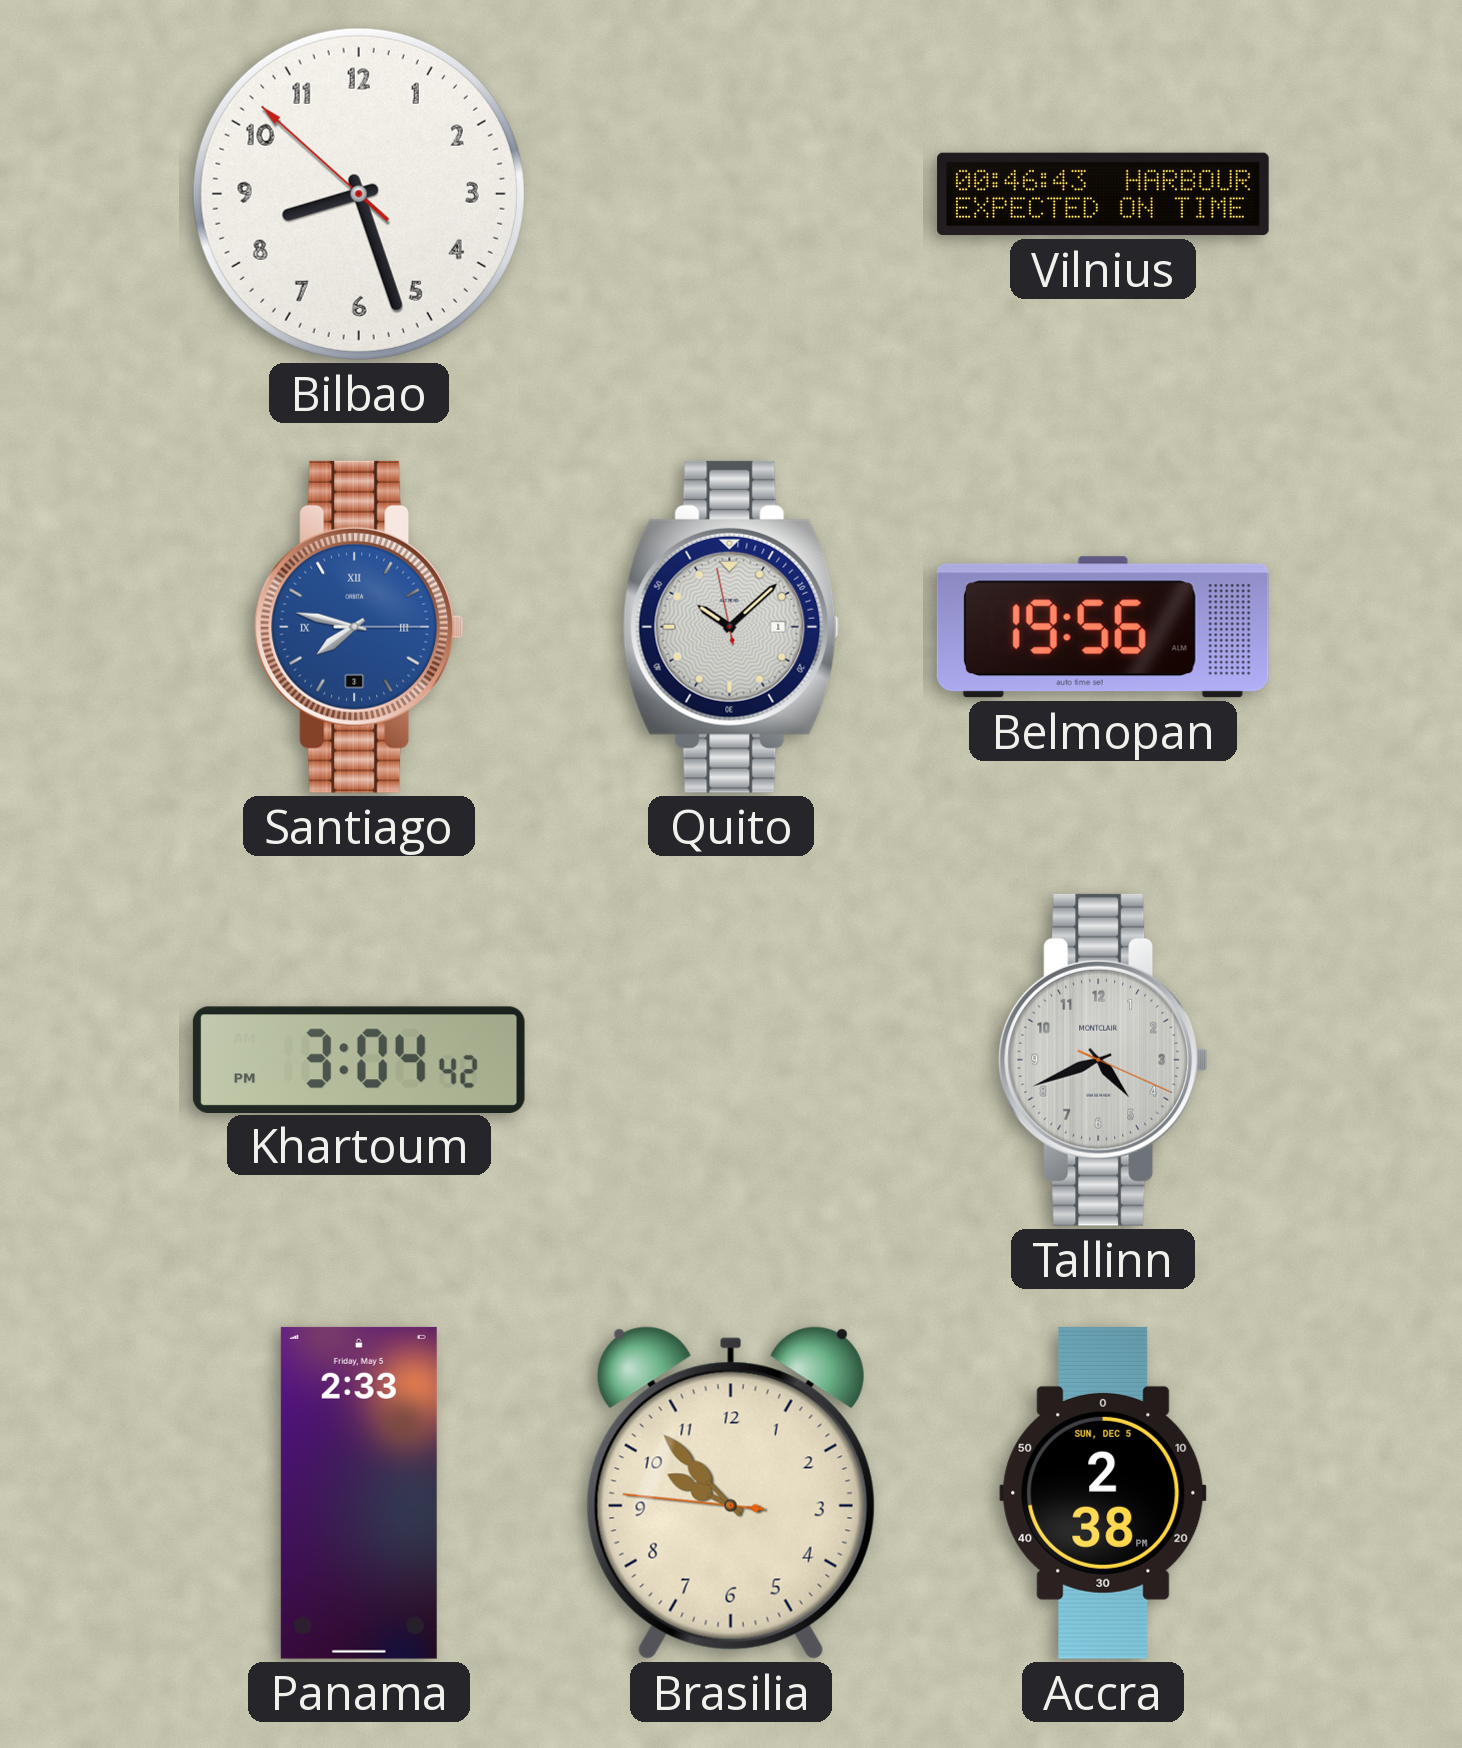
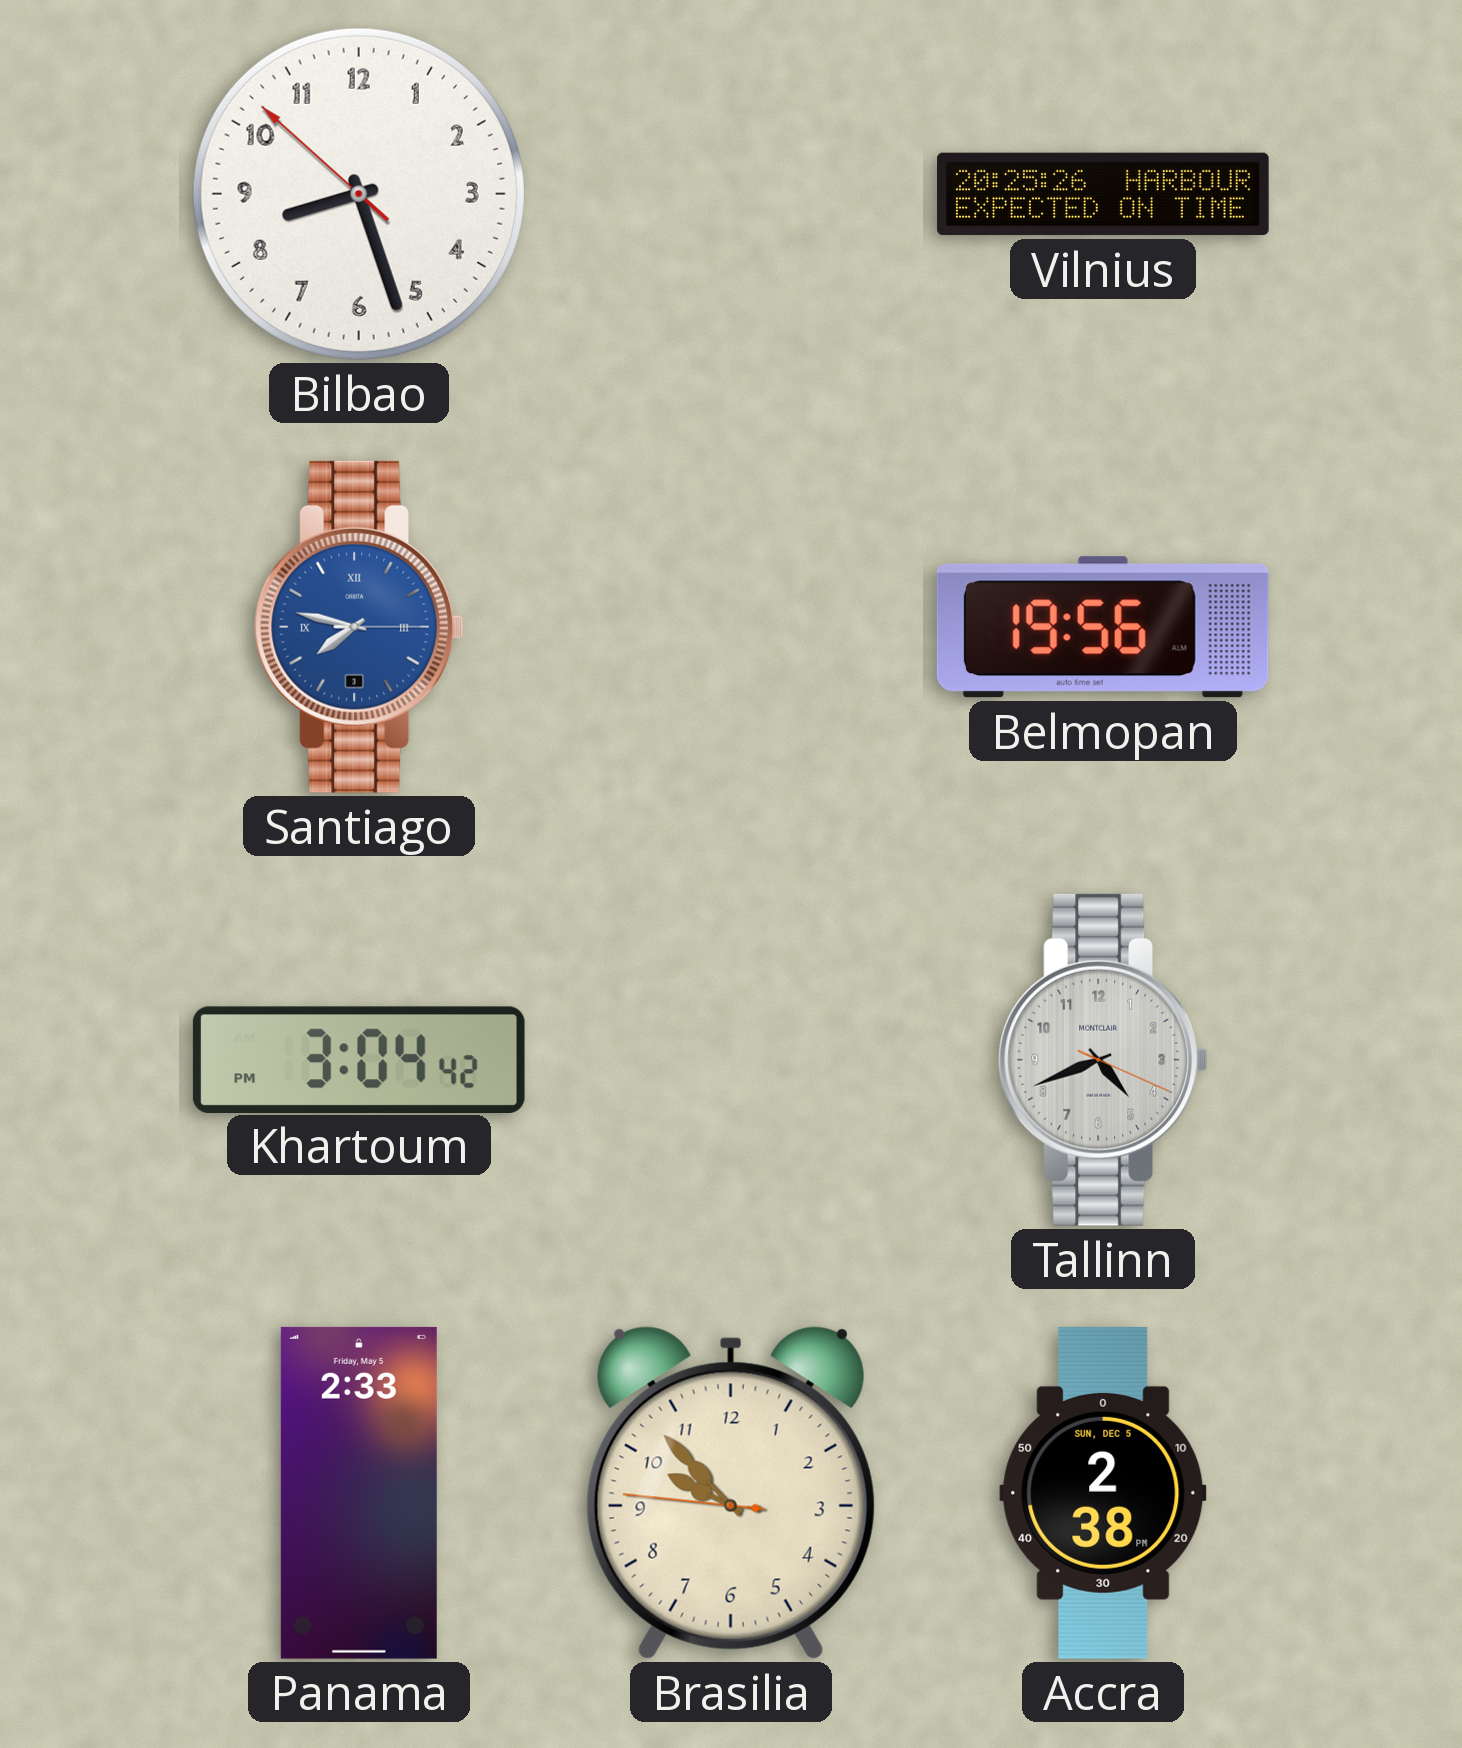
Vilnius: 00:46 -> 20:25
Quito: 10:07 -> none
